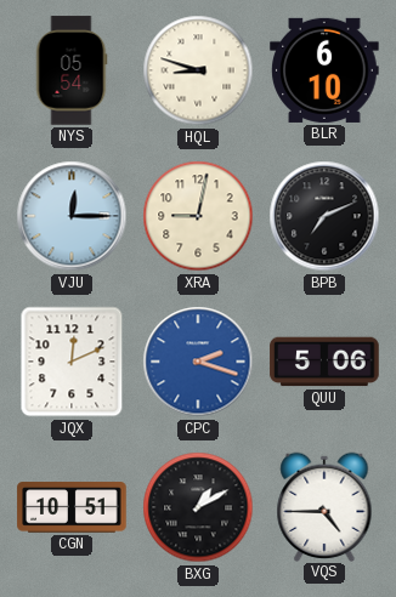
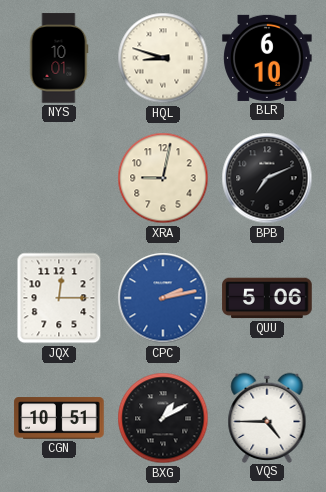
NYS: 05:54 -> 10:01
VJU: 12:15 -> none
JQX: 12:11 -> 12:15
CPC: 2:18 -> 2:13
